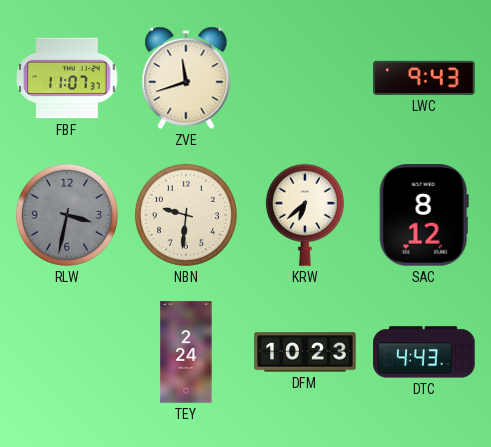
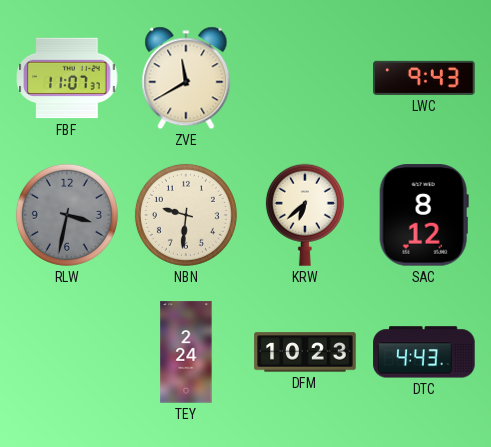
ZVE: 11:42 -> 11:40
